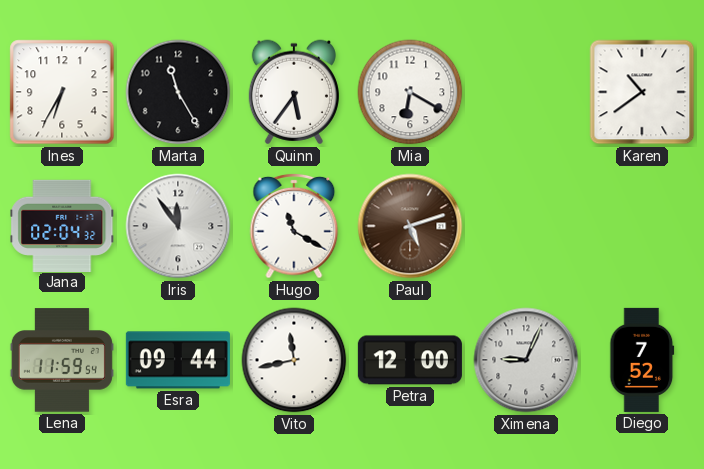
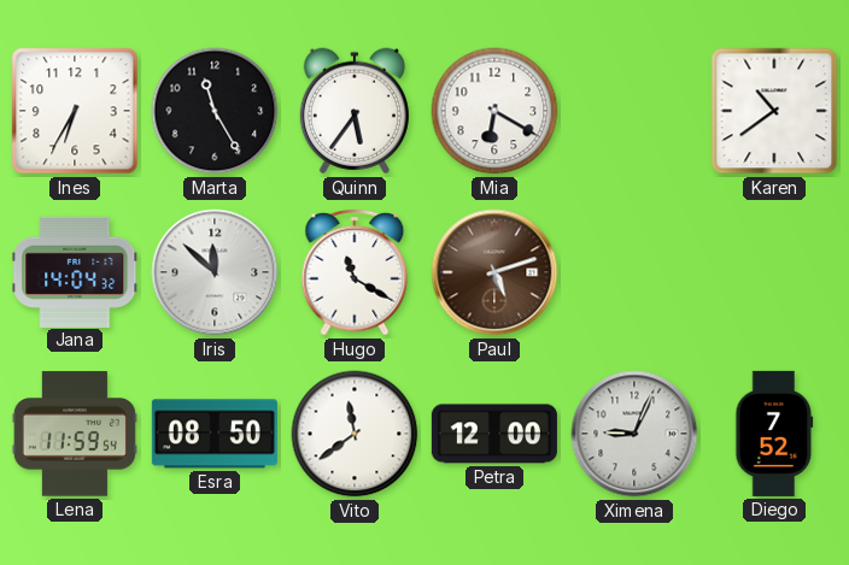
Jana: 02:04 -> 14:04
Iris: 11:54 -> 11:52
Esra: 09:44 -> 08:50
Vito: 11:43 -> 11:39
